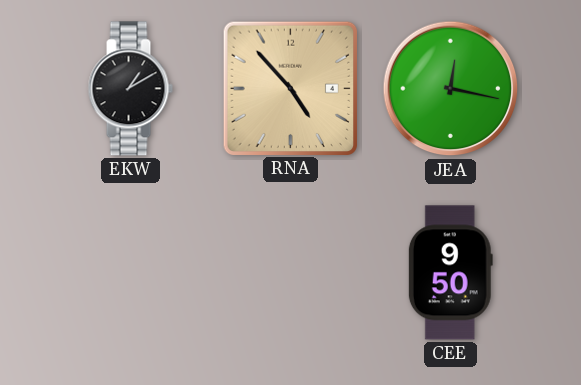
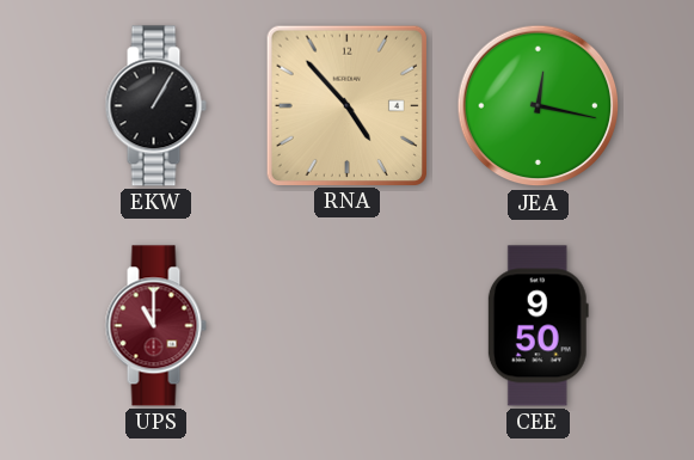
EKW: 1:10 -> 1:05
UPS: none -> 11:00
